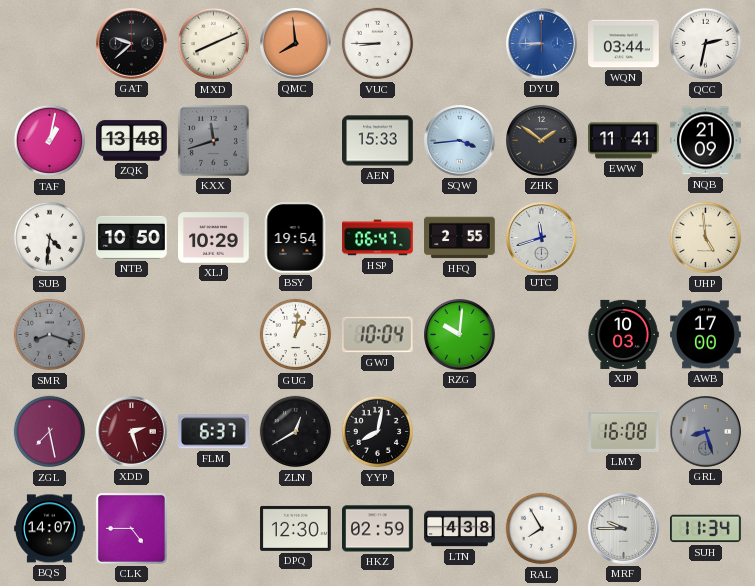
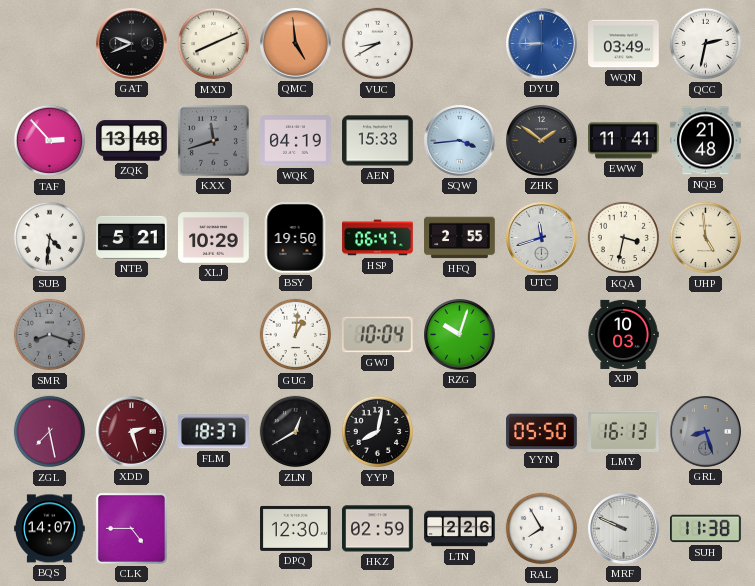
GAT: 9:38 -> 9:41
QMC: 7:59 -> 4:59
VUC: 8:45 -> 8:40
WQN: 03:44 -> 03:49
TAF: 1:02 -> 2:53
WQK: none -> 04:19
NQB: 21:09 -> 21:48
NTB: 10:50 -> 5:21
BSY: 19:54 -> 19:50
KQA: none -> 3:32
RZG: 10:01 -> 10:03
AWB: 17:00 -> none
FLM: 6:37 -> 18:37
YYN: none -> 05:50
LMY: 16:08 -> 16:13
LTN: 4:38 -> 2:26
MRF: 9:45 -> 9:49
SUH: 11:34 -> 11:38
